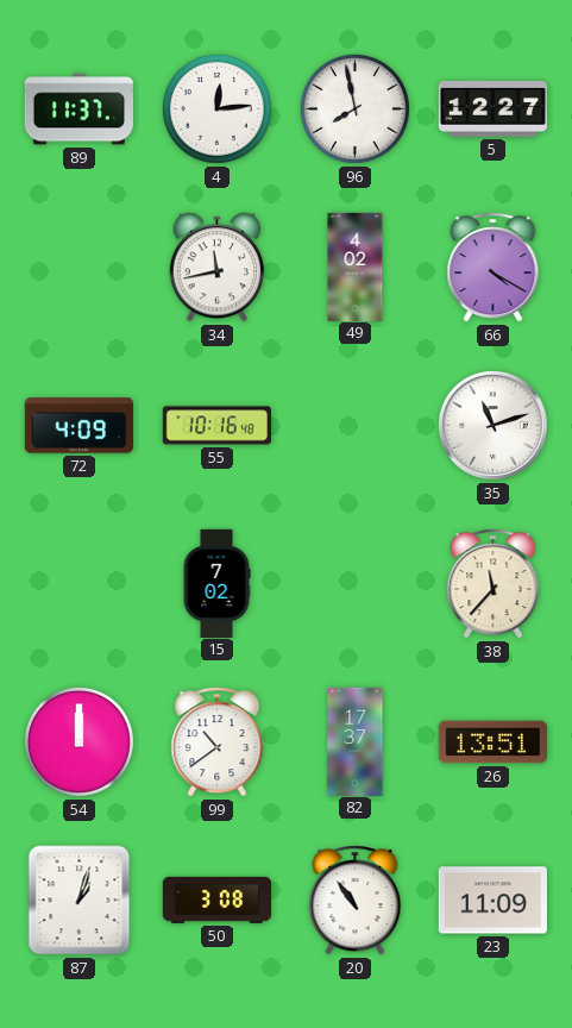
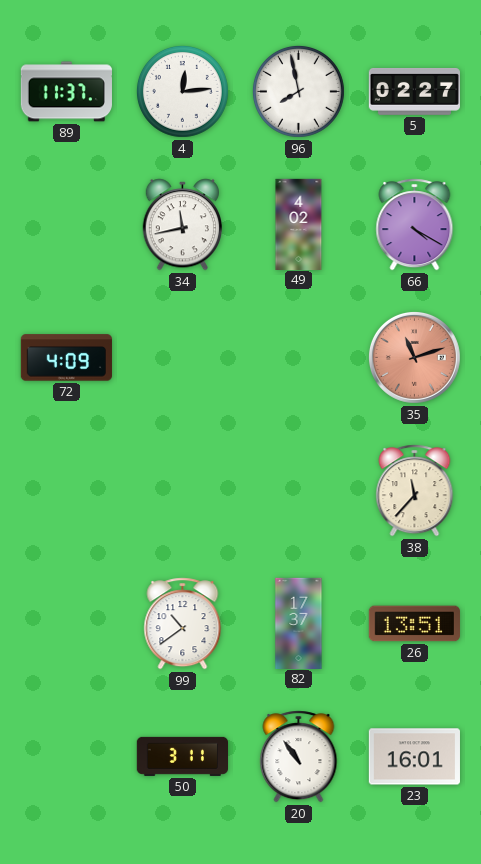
5: 12:27 -> 02:27
55: 10:16 -> none
35 dial: white -> salmon
15: 7:02 -> none
54: 12:00 -> none
87: 1:03 -> none
50: 3:08 -> 3:11
23: 11:09 -> 16:01
